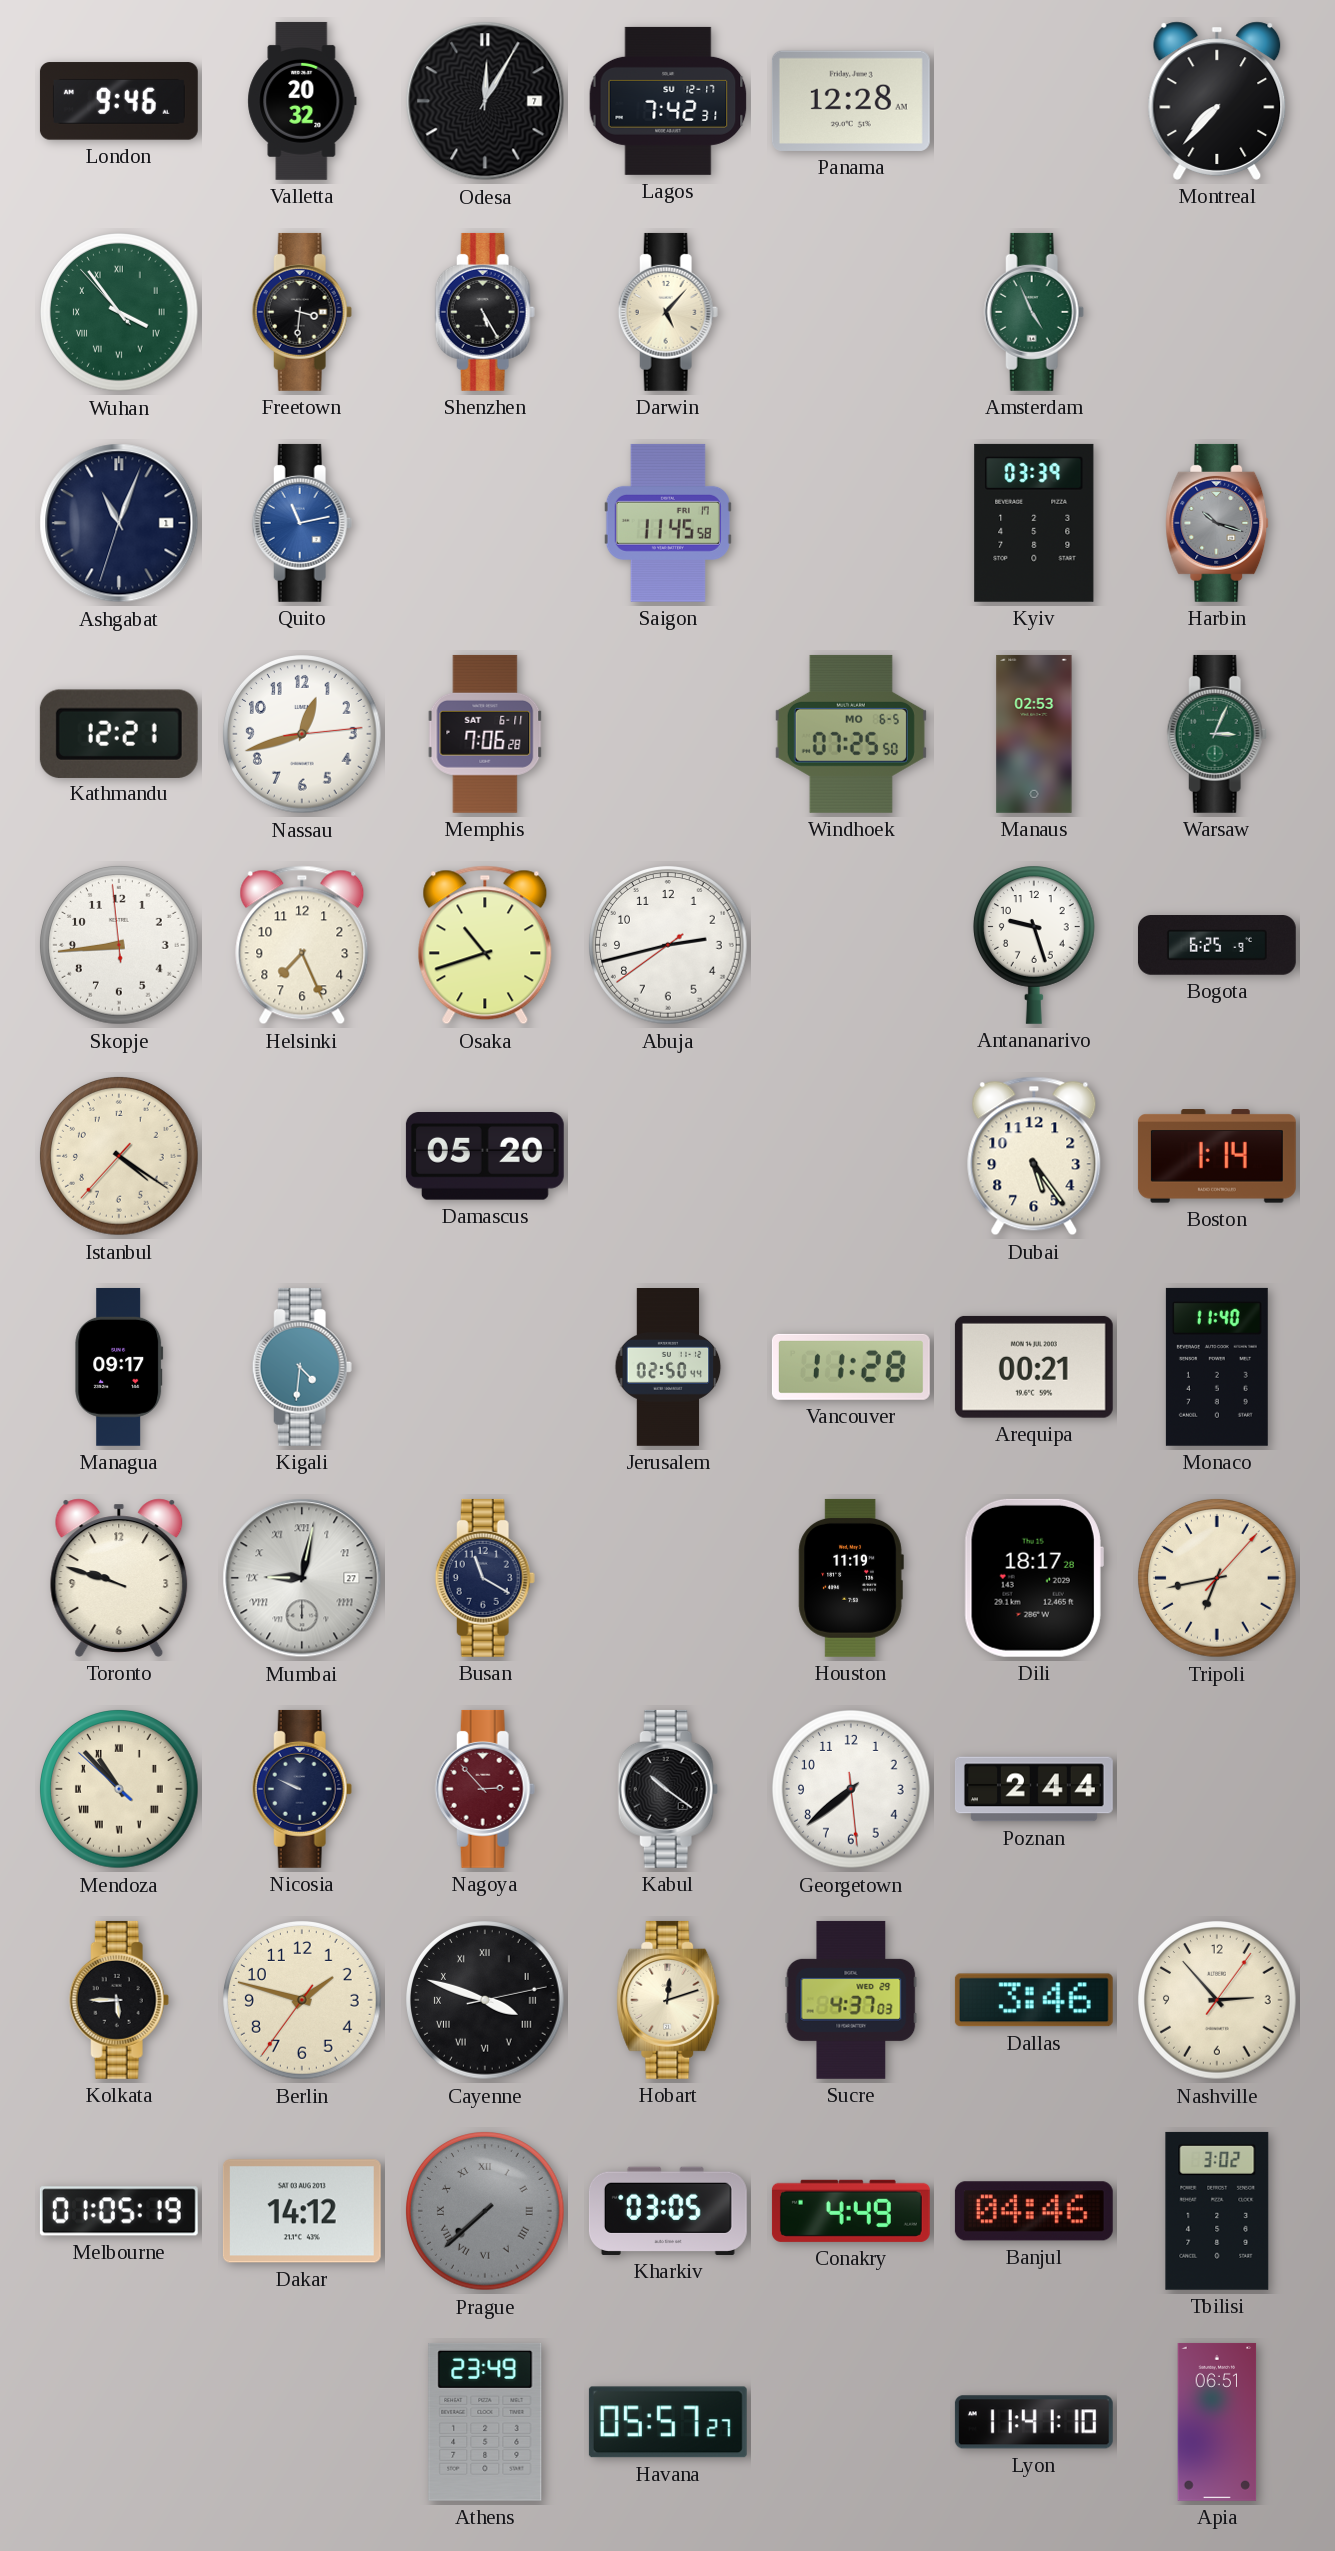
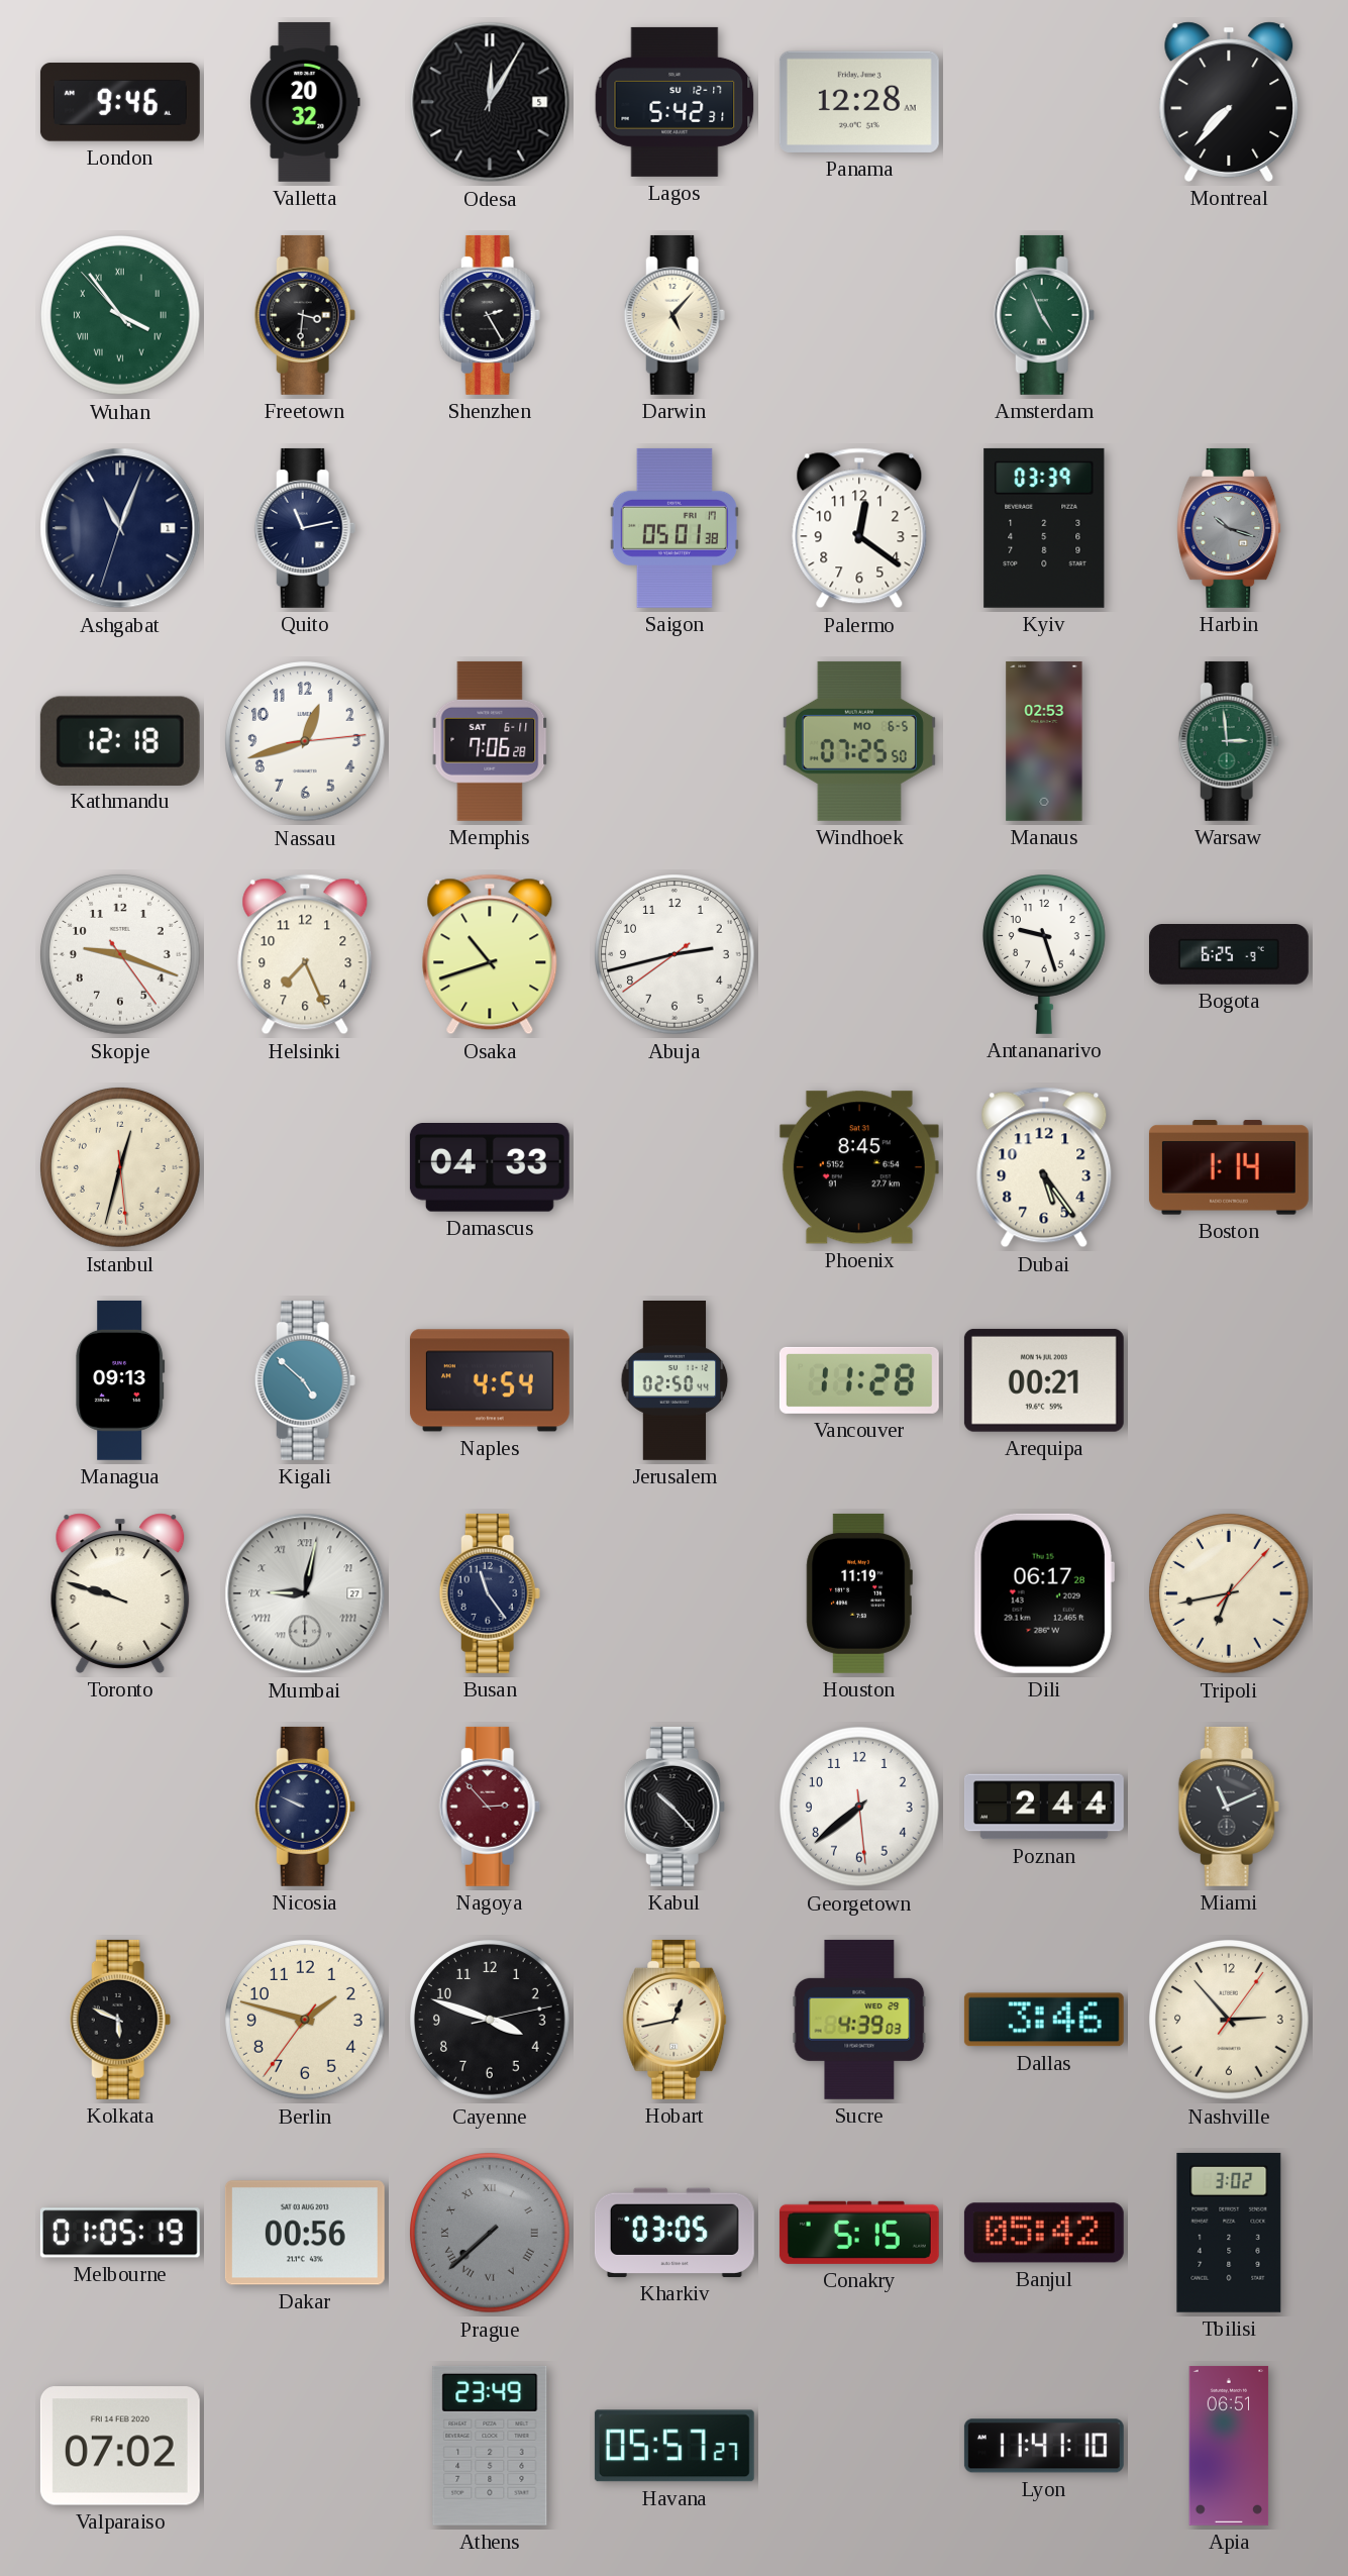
Odesa date: 7 -> 5
Lagos: 7:42 -> 5:42
Shenzhen: 5:25 -> 2:25
Quito dial: blue -> navy
Saigon: 11:45 -> 05:01
Palermo: none -> 12:21
Kathmandu: 12:21 -> 12:18
Warsaw: 3:04 -> 2:59
Skopje: 8:43 -> 9:18
Istanbul: 4:20 -> 12:32
Damascus: 05:20 -> 04:33
Phoenix: none -> 8:45
Managua: 09:17 -> 09:13
Kigali: 4:31 -> 4:52
Naples: none -> 4:54
Monaco: 11:40 -> none
Busan: 11:20 -> 11:24
Dili: 18:17 -> 06:17
Mendoza: 10:52 -> none
Kabul: 10:21 -> 10:23
Miami: none -> 11:11
Kolkata: 5:45 -> 5:49
Cayenne numerals: Roman -> Arabic
Hobart: 12:12 -> 12:43
Sucre: 4:37 -> 4:39
Dakar: 14:12 -> 00:56
Conakry: 4:49 -> 5:15
Banjul: 04:46 -> 05:42
Valparaiso: none -> 07:02
